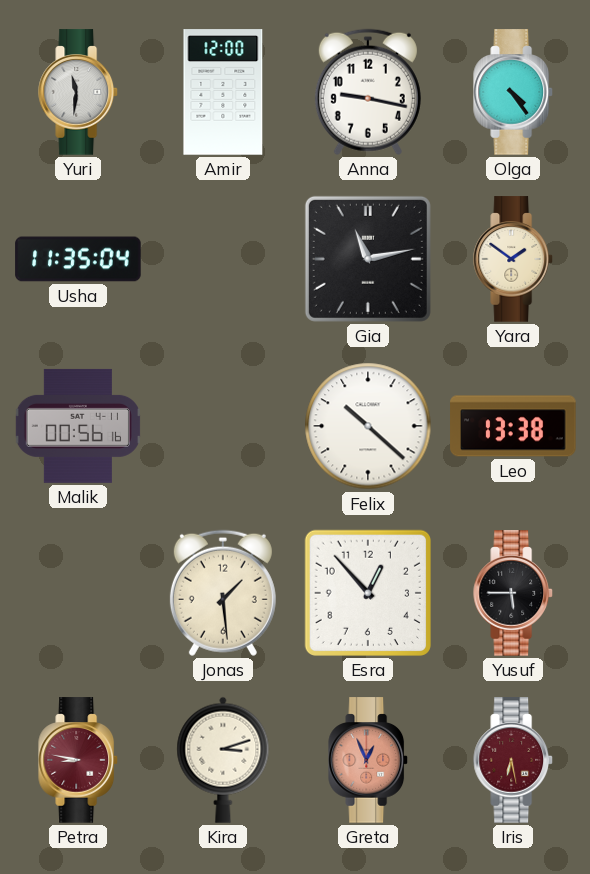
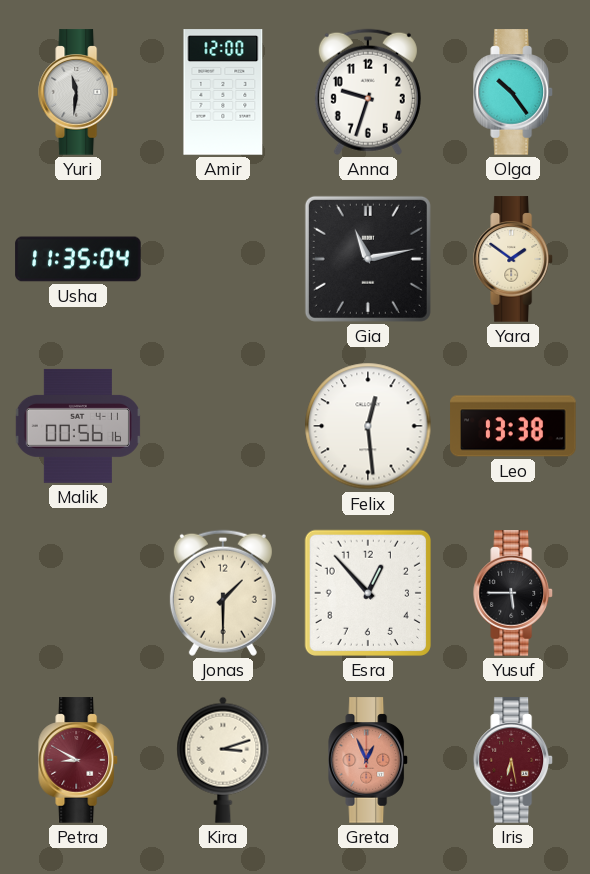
Anna: 9:17 -> 9:33
Olga: 4:24 -> 10:24
Felix: 10:22 -> 12:29
Jonas: 1:29 -> 1:30
Petra: 8:47 -> 8:50
